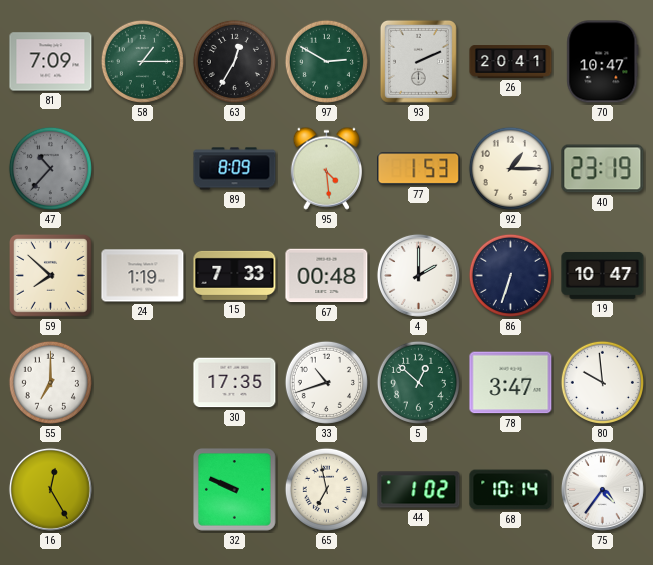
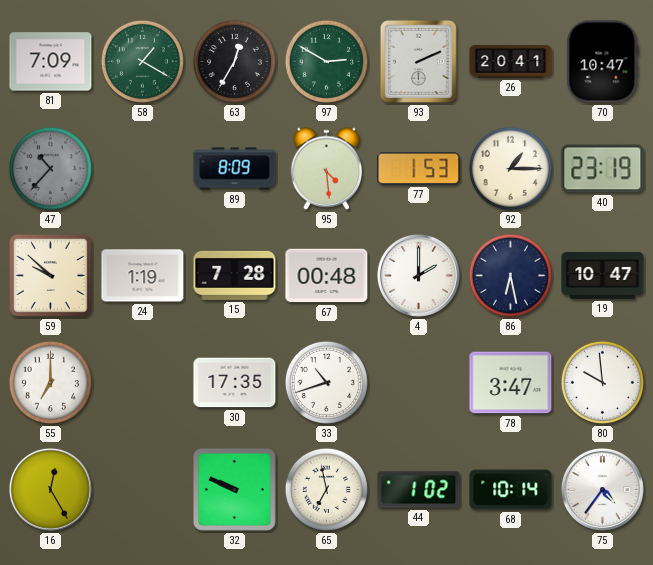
58: 1:15 -> 1:20
59: 7:52 -> 9:52
15: 7:33 -> 7:28
86: 6:33 -> 6:28
5: 12:52 -> none
